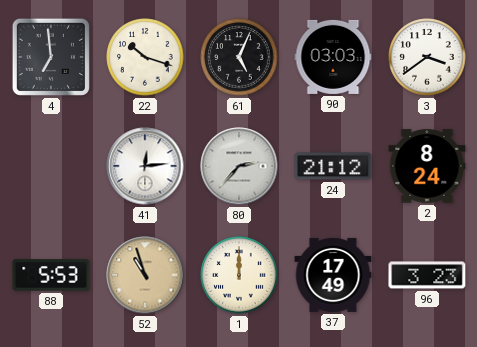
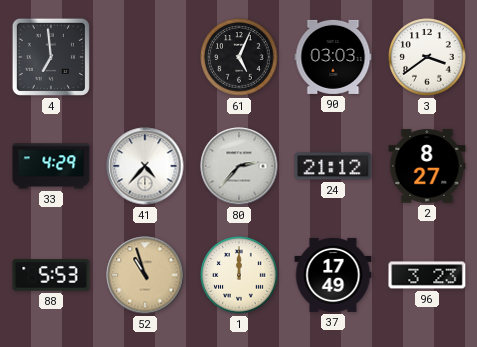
22: 10:18 -> none
33: none -> 4:29
41: 12:14 -> 4:37
2: 8:24 -> 8:27
